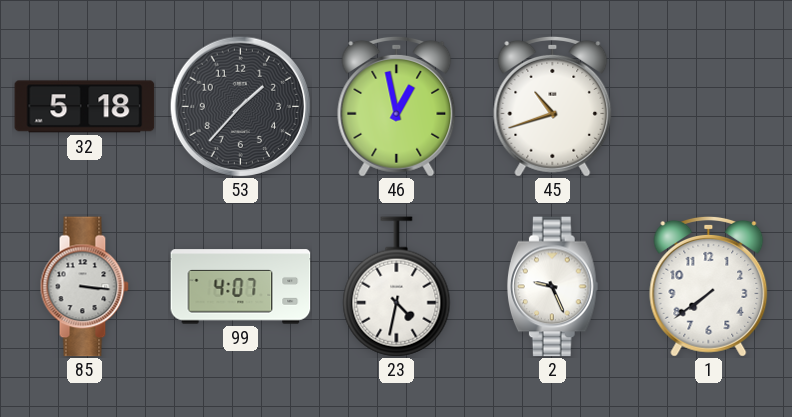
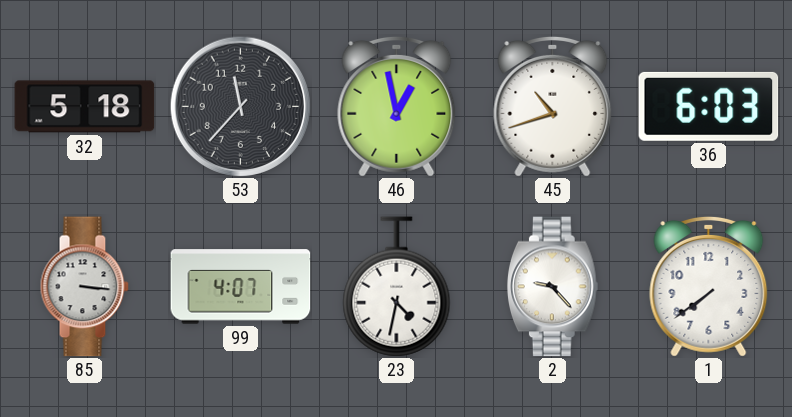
53: 1:37 -> 11:37
36: none -> 6:03
2: 9:26 -> 9:23
